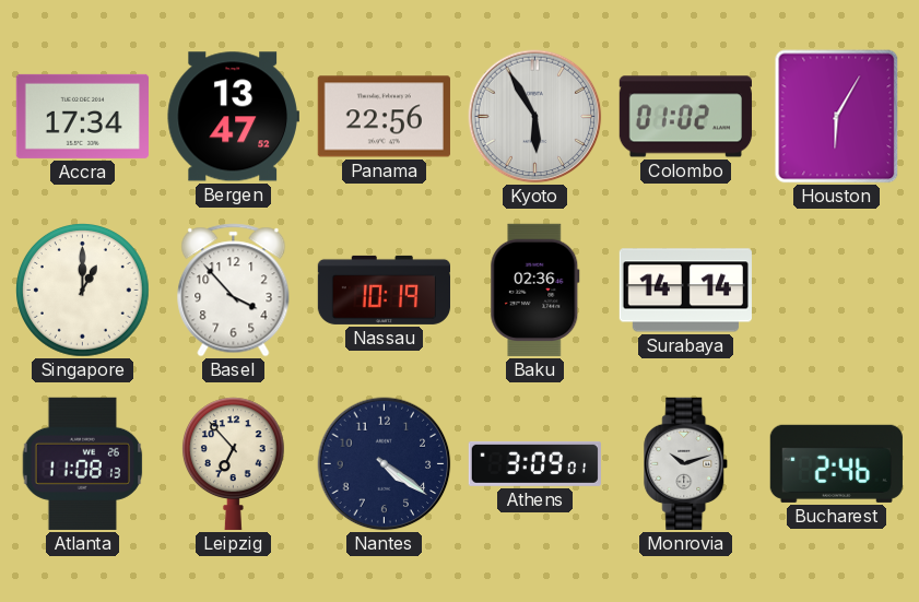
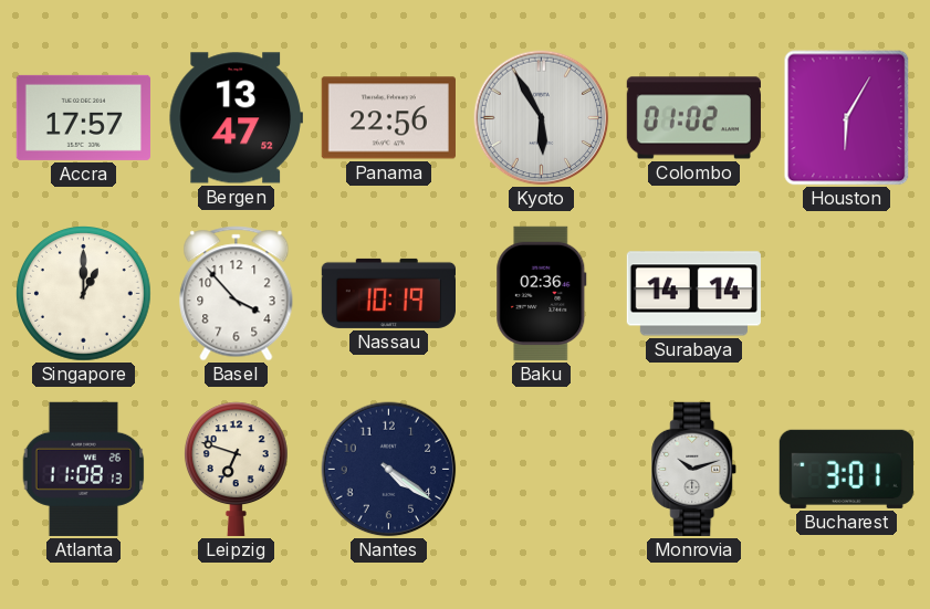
Accra: 17:34 -> 17:57
Leipzig: 6:53 -> 6:48
Athens: 3:09 -> none
Bucharest: 2:46 -> 3:01
